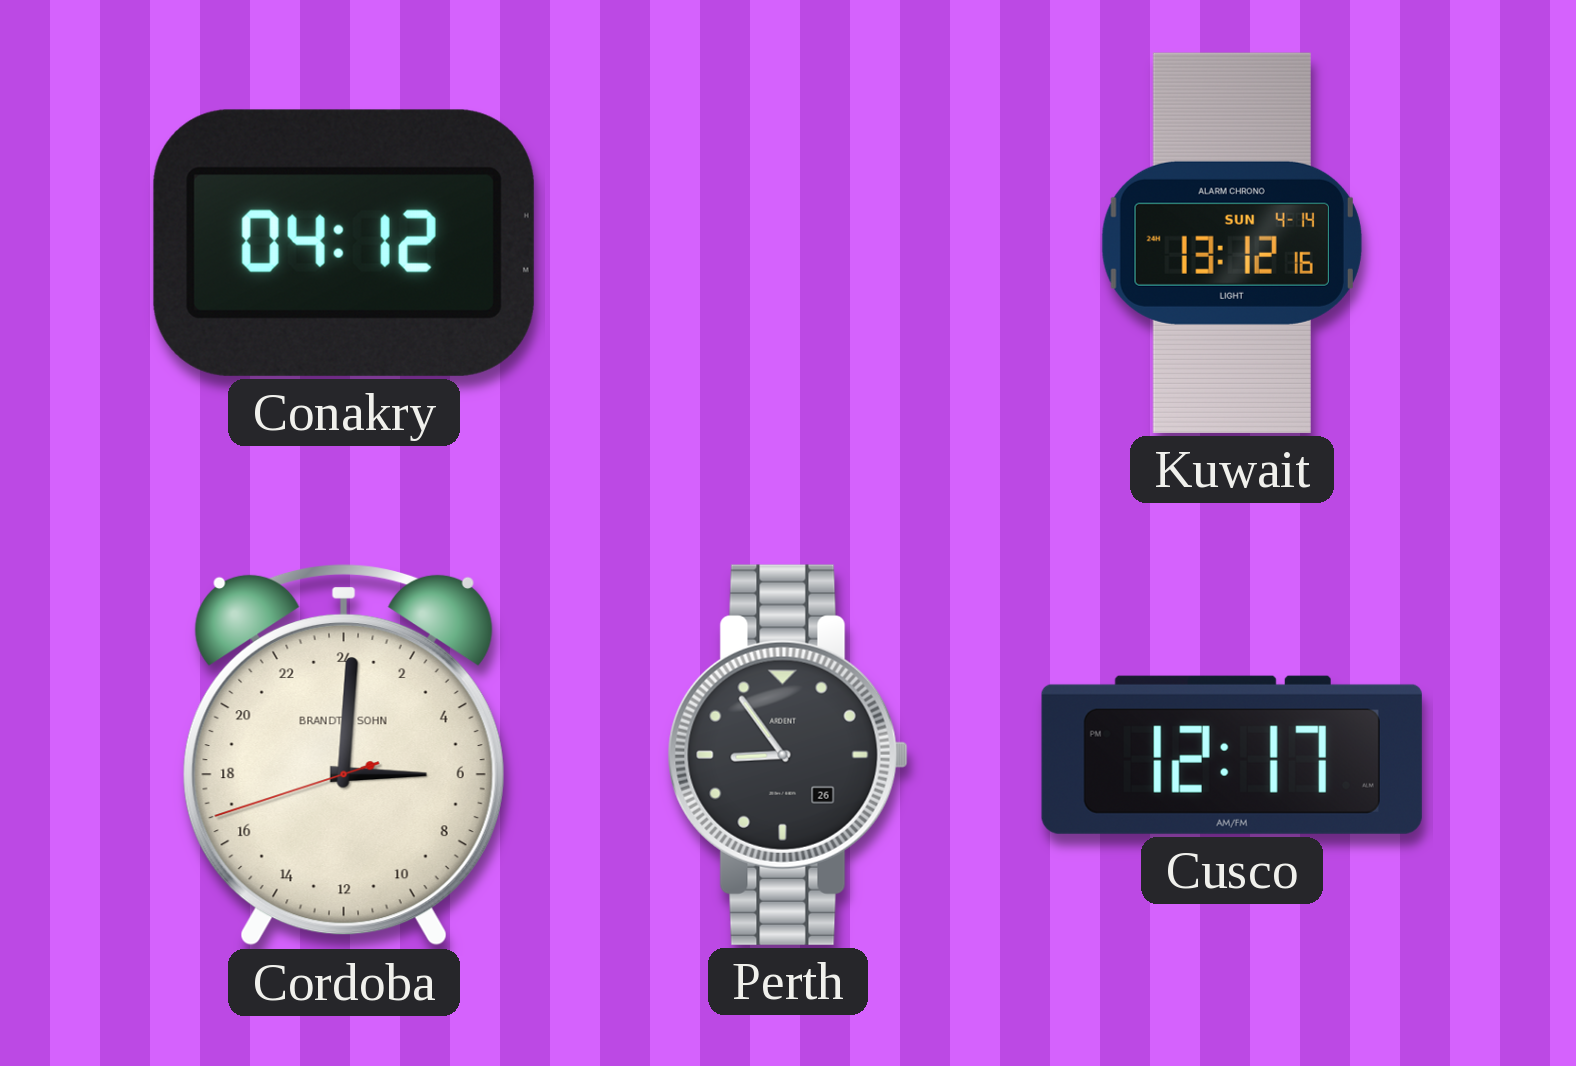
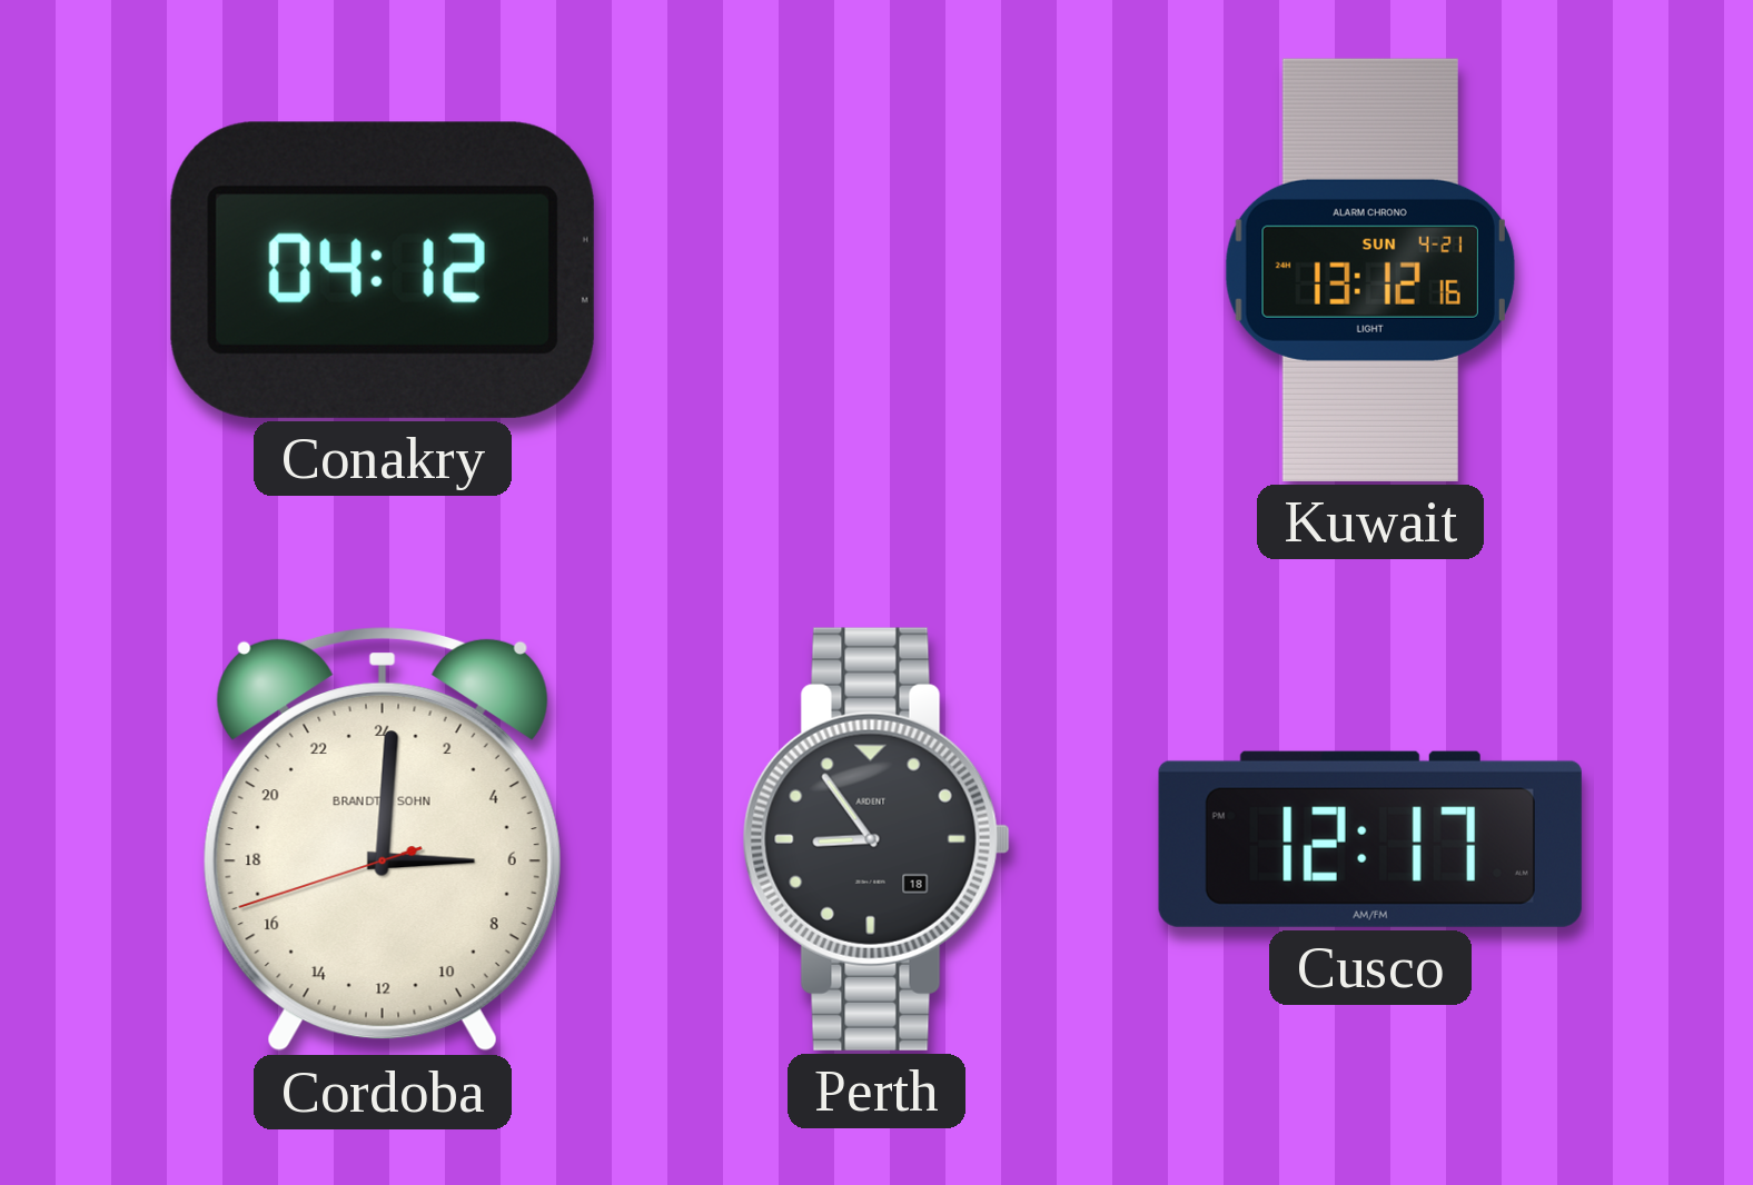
Kuwait date: SUN 4-14 -> SUN 4-21
Perth date: 26 -> 18
